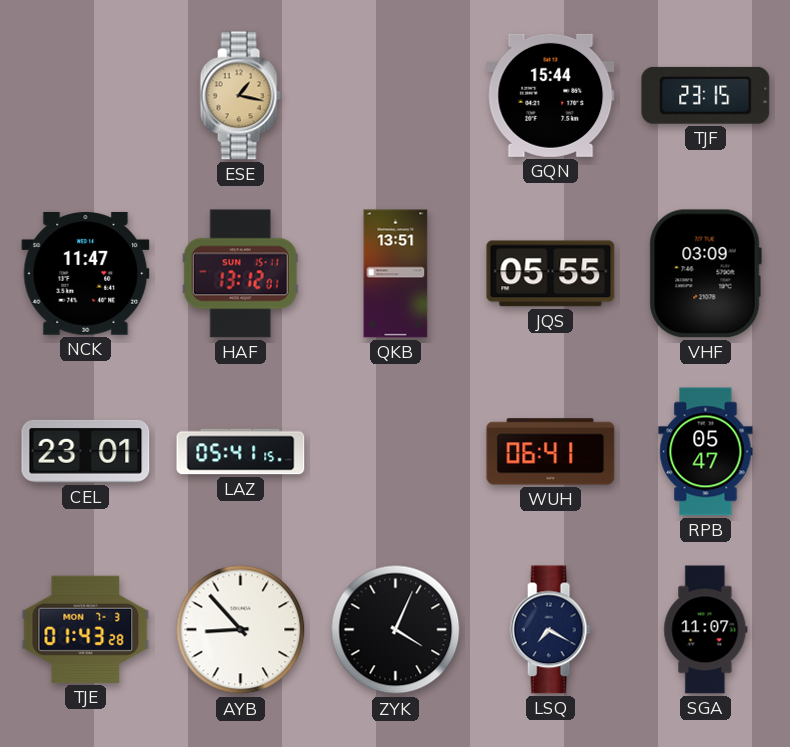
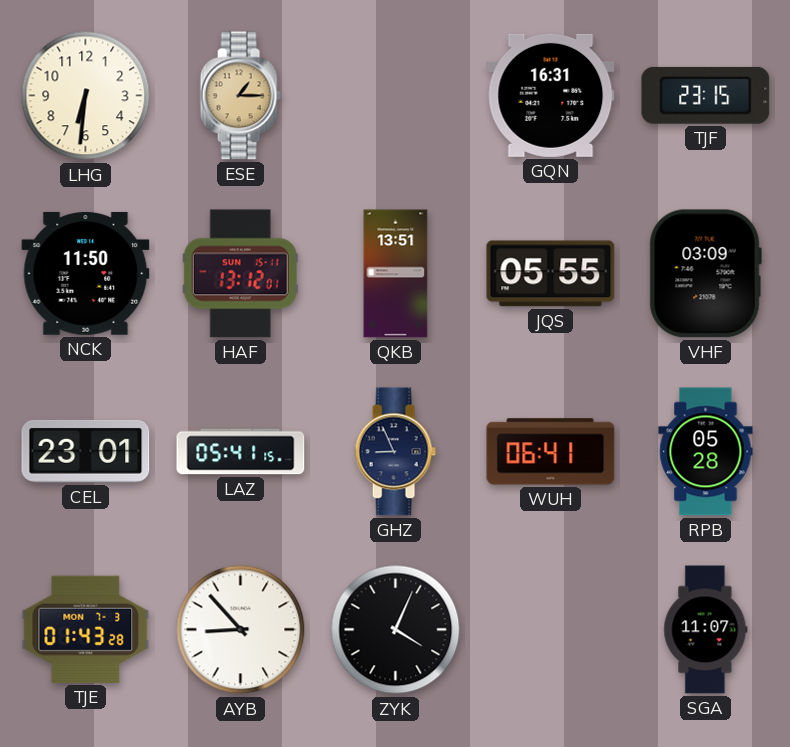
LHG: none -> 6:31
ESE: 1:17 -> 1:15
GQN: 15:44 -> 16:31
NCK: 11:47 -> 11:50
GHZ: none -> 8:56
RPB: 05:47 -> 05:28
LSQ: 7:20 -> none
